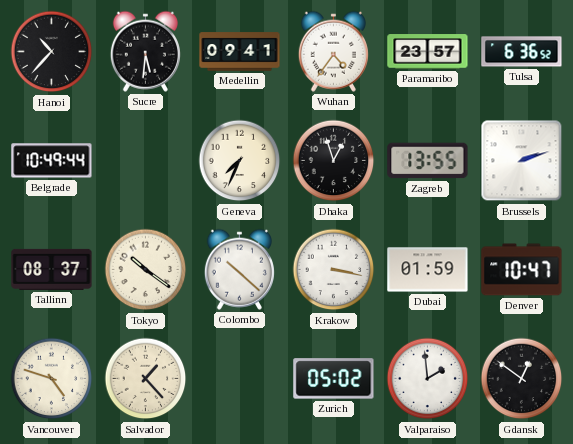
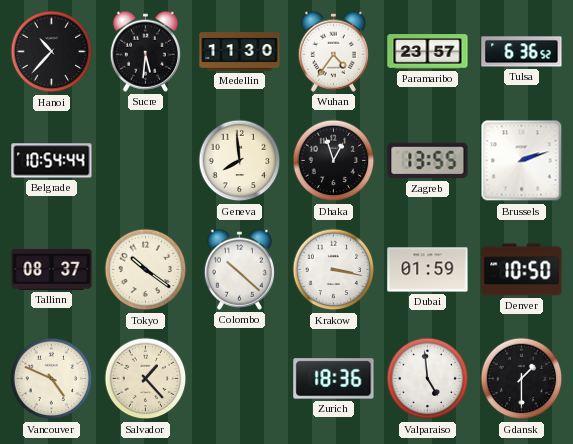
Medellin: 09:41 -> 11:30
Belgrade: 10:49 -> 10:54
Geneva: 7:34 -> 7:59
Denver: 10:47 -> 10:50
Vancouver: 4:48 -> 4:49
Zurich: 05:02 -> 18:36
Valparaiso: 1:59 -> 4:59
Gdansk: 12:51 -> 1:30
